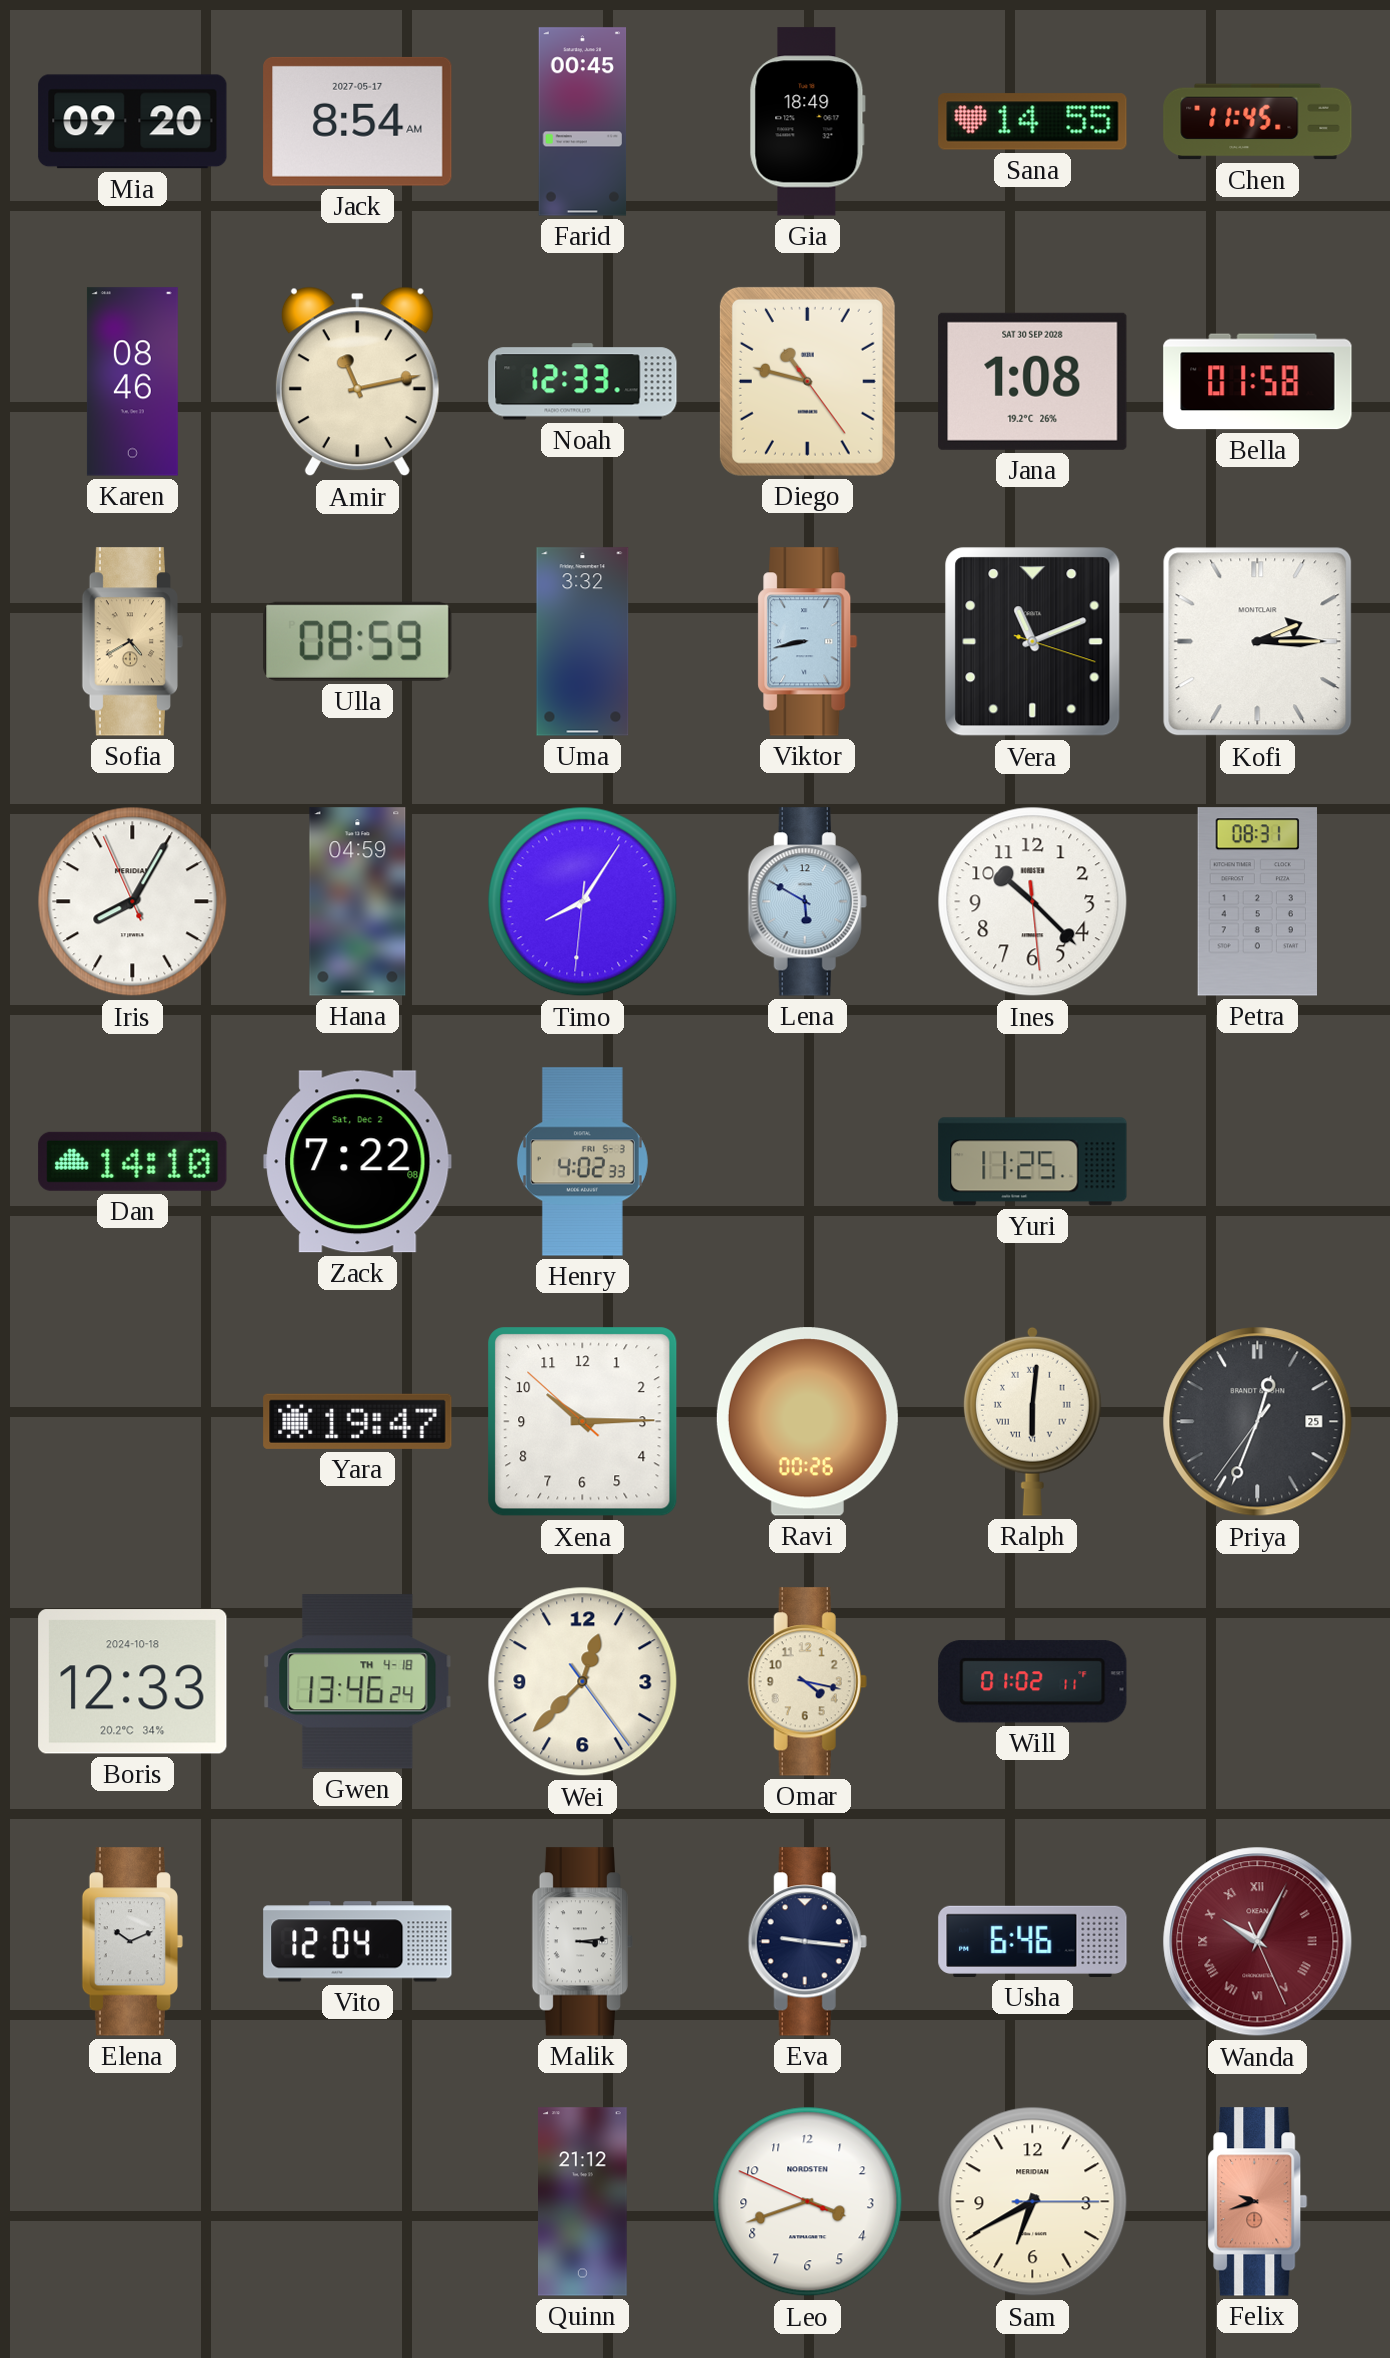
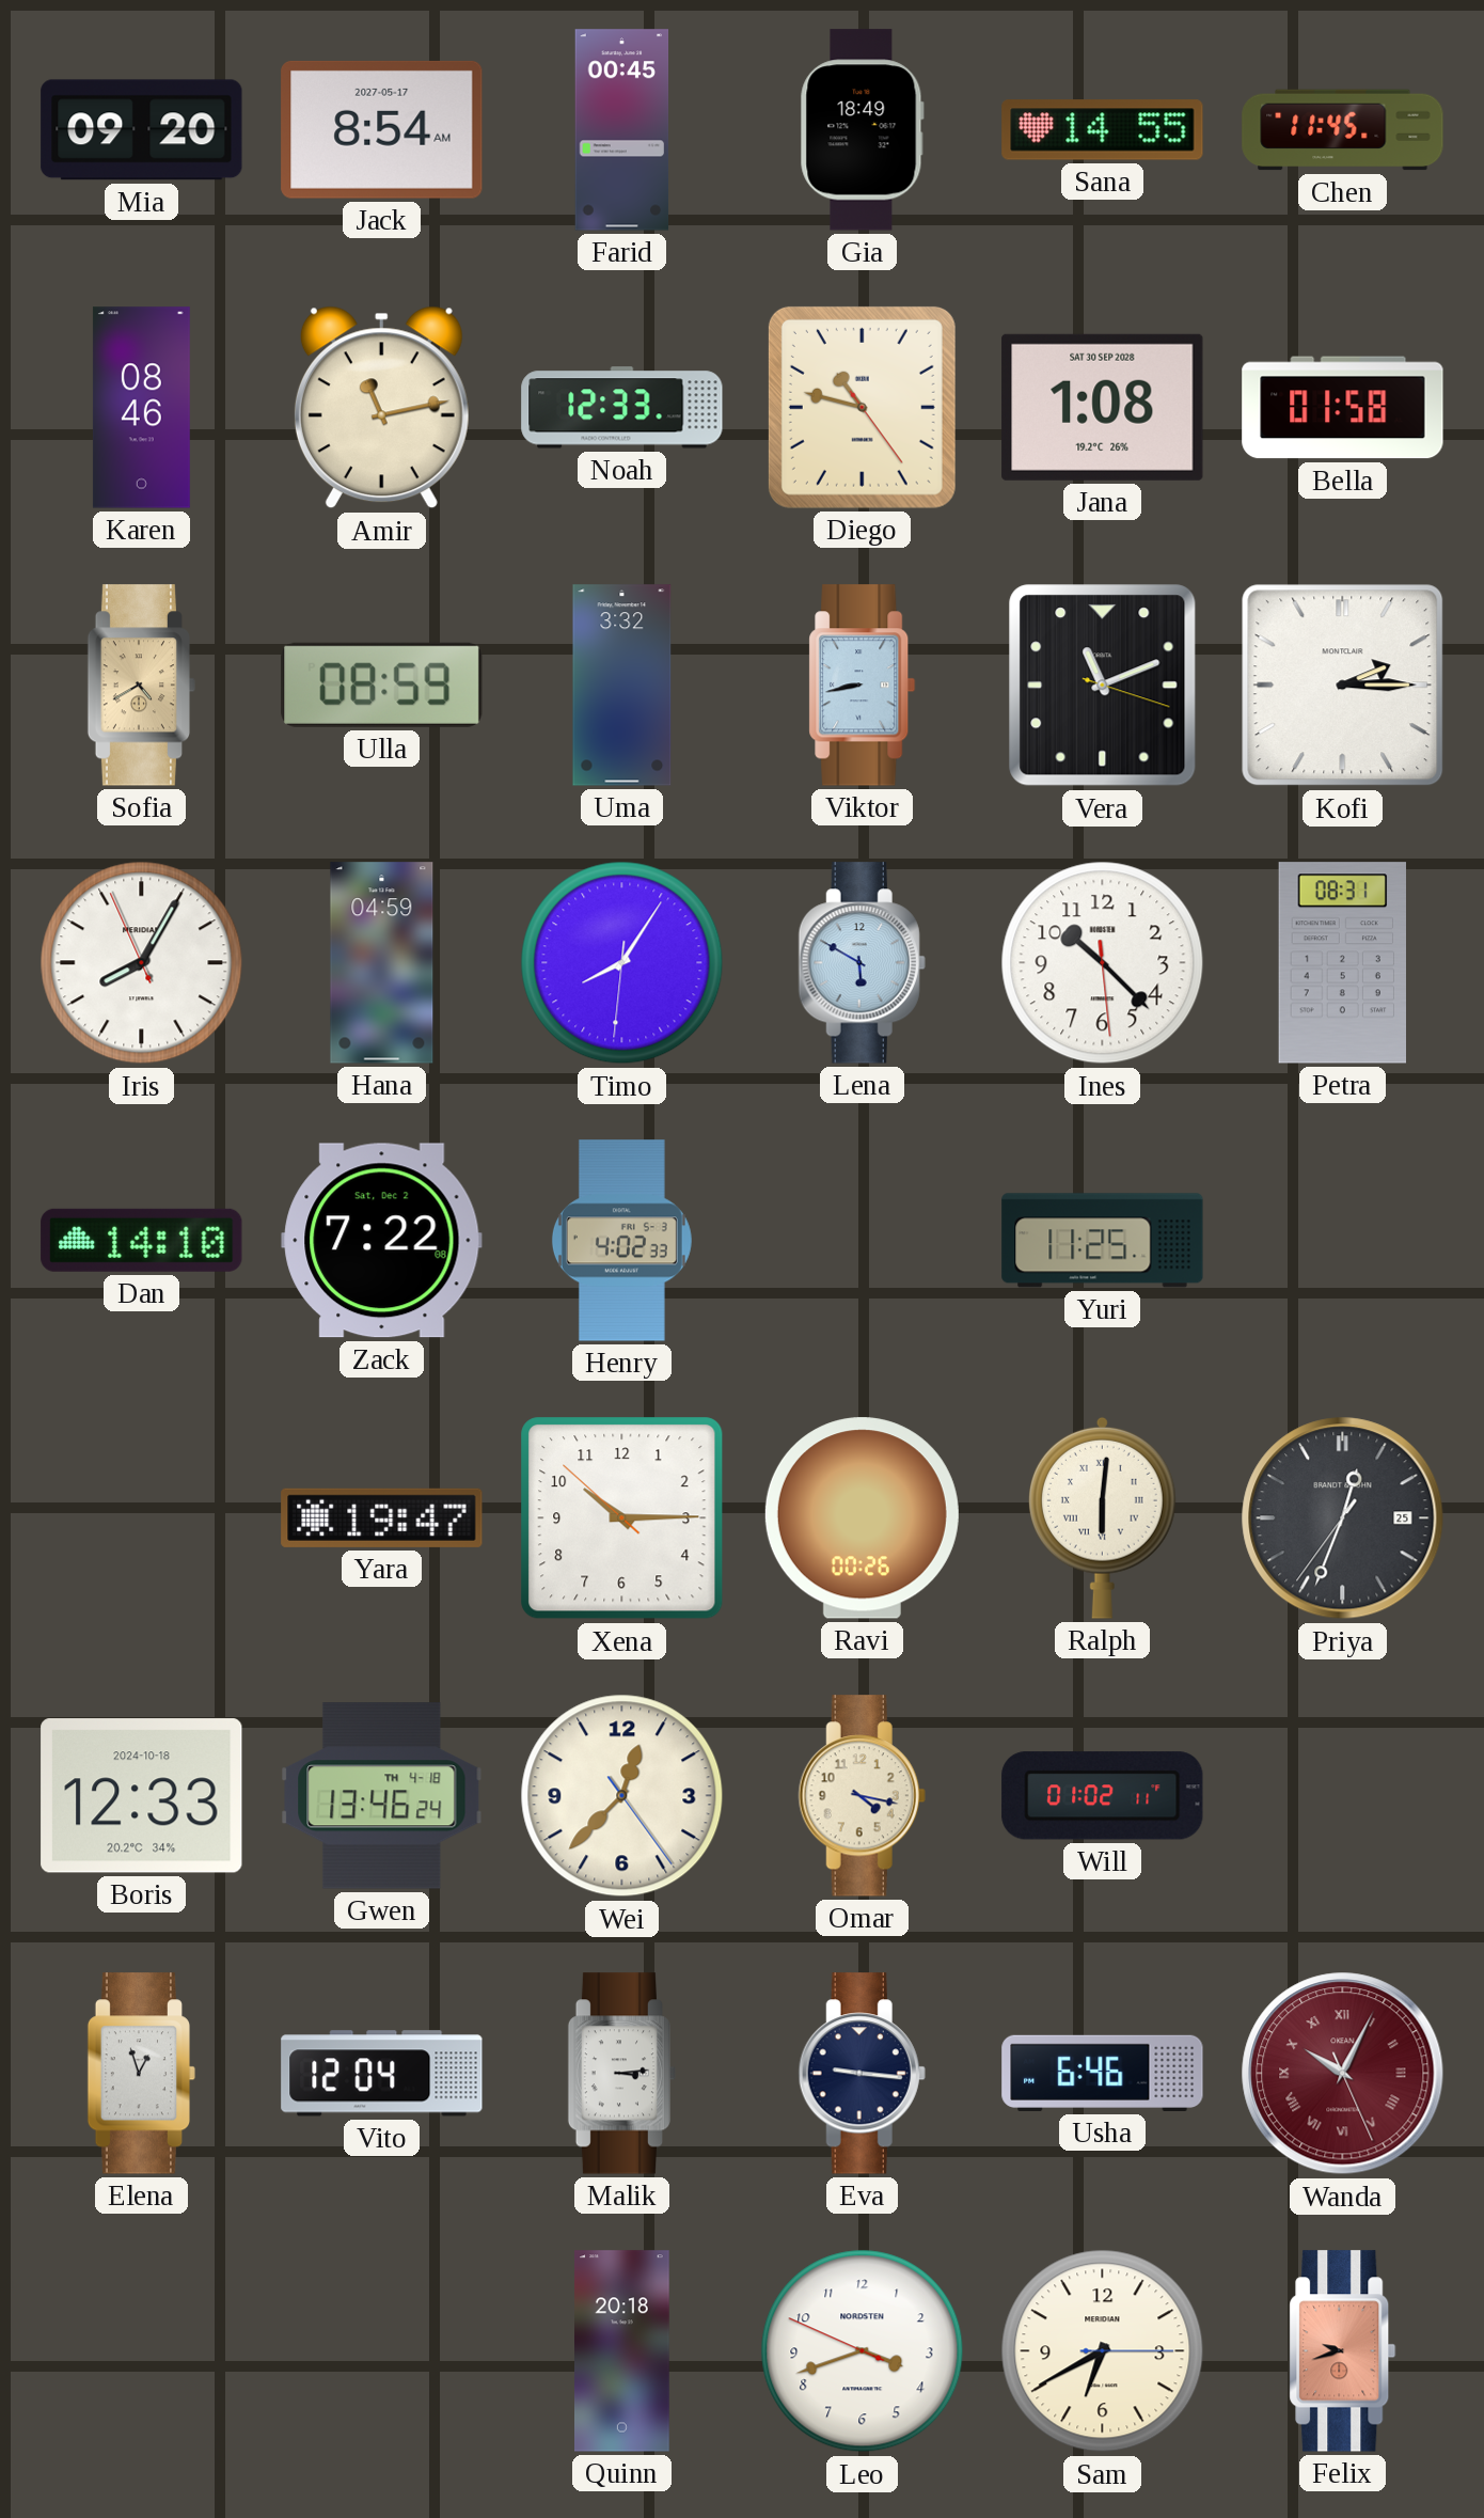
Elena: 10:11 -> 12:57
Quinn: 21:12 -> 20:18
